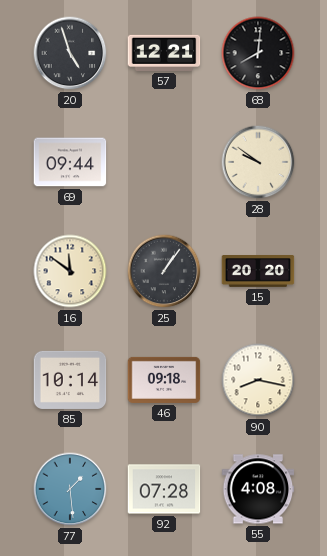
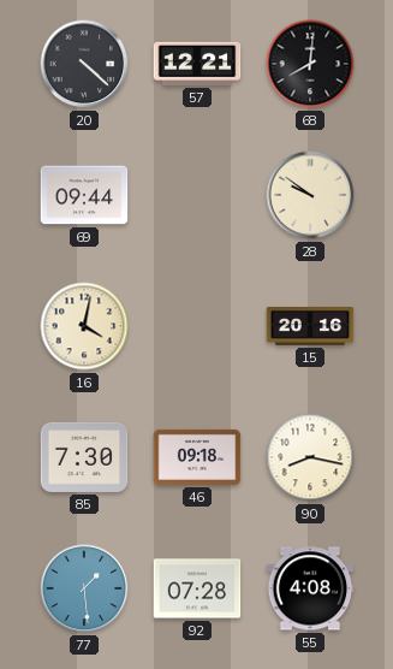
20: 4:57 -> 4:22
16: 11:51 -> 4:02
25: 1:06 -> none
15: 20:20 -> 20:16
85: 10:14 -> 7:30
